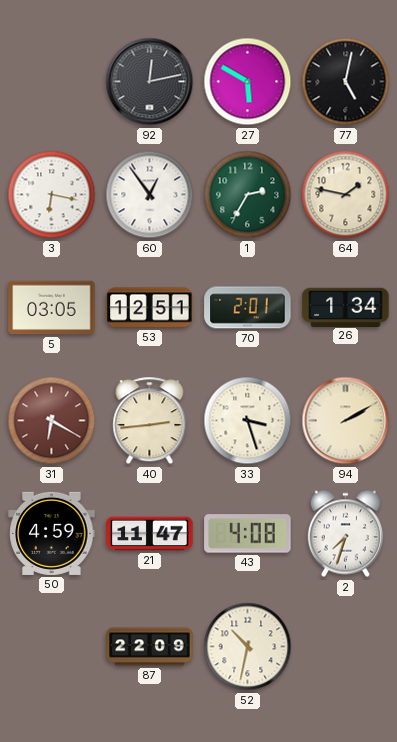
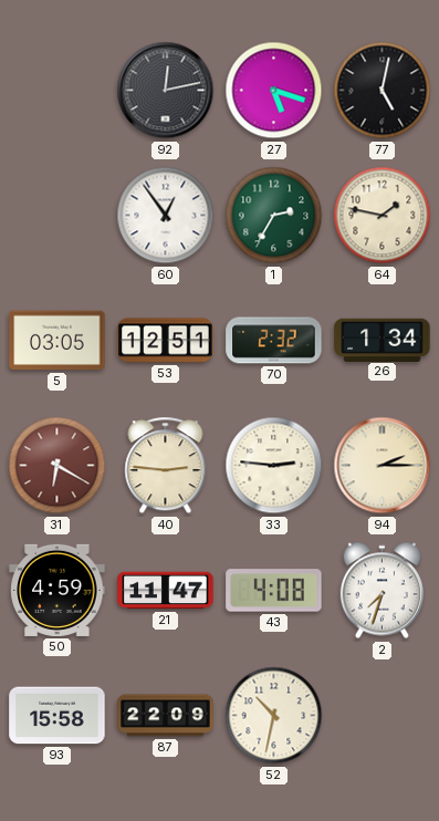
27: 5:50 -> 5:18
3: 6:17 -> none
70: 2:01 -> 2:32
40: 2:44 -> 2:46
33: 3:27 -> 2:46
94: 2:10 -> 2:15
93: none -> 15:58
